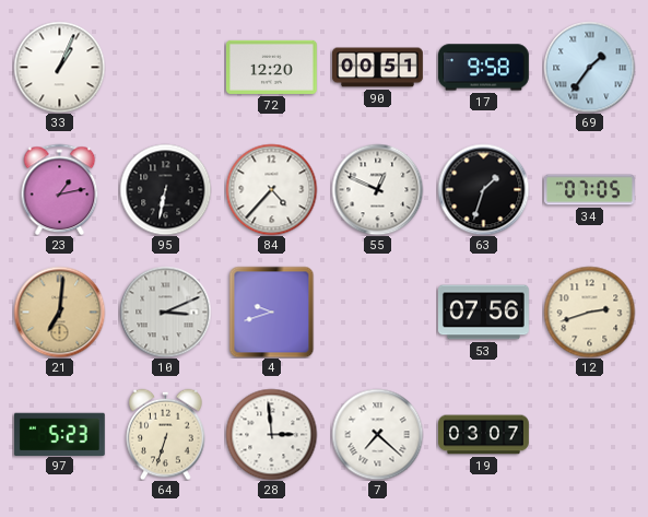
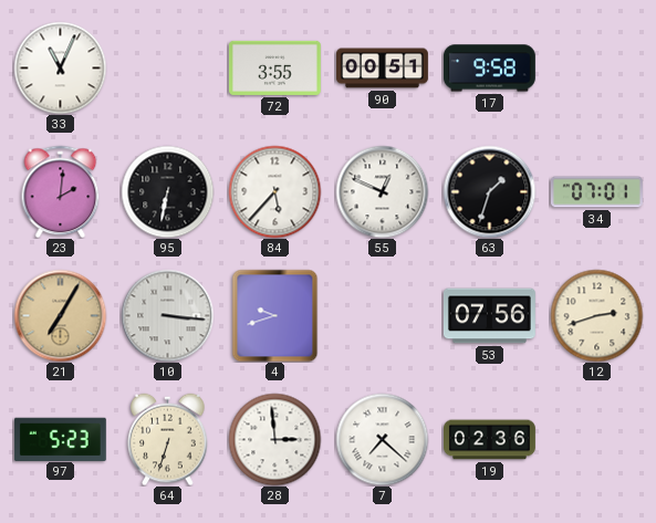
33: 1:04 -> 11:04
72: 12:20 -> 3:55
69: 1:36 -> none
23: 1:13 -> 2:01
84: 4:37 -> 5:37
34: 07:05 -> 07:01
21: 7:01 -> 7:05
10: 3:11 -> 3:16
19: 03:07 -> 02:36
